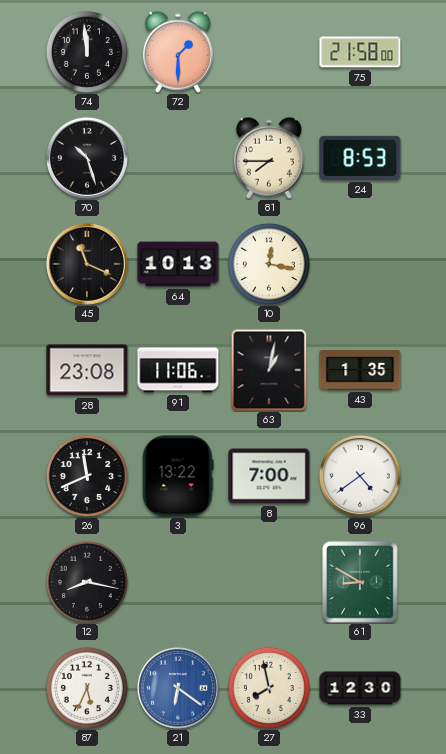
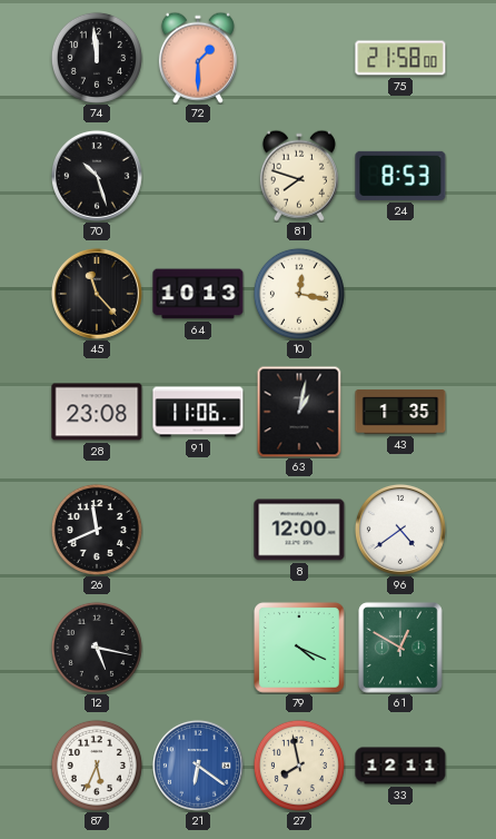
81: 7:45 -> 7:48
45: 11:19 -> 11:23
3: 13:22 -> none
8: 7:00 -> 12:00
12: 8:17 -> 5:17
79: none -> 4:19
61: 8:50 -> 12:50
33: 12:30 -> 12:11
